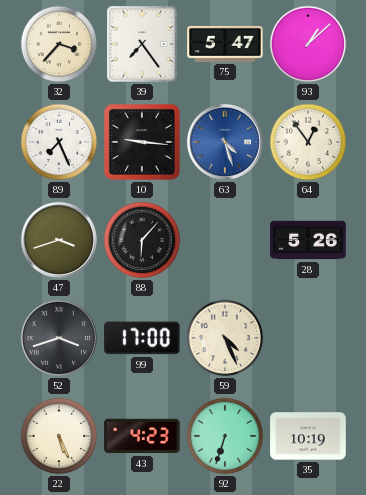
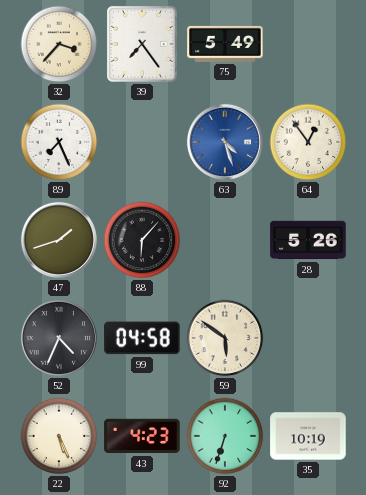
75: 5:47 -> 5:49
93: 1:08 -> none
10: 9:16 -> none
47: 3:42 -> 1:42
52: 3:42 -> 4:34
99: 17:00 -> 04:58
59: 4:26 -> 5:51
